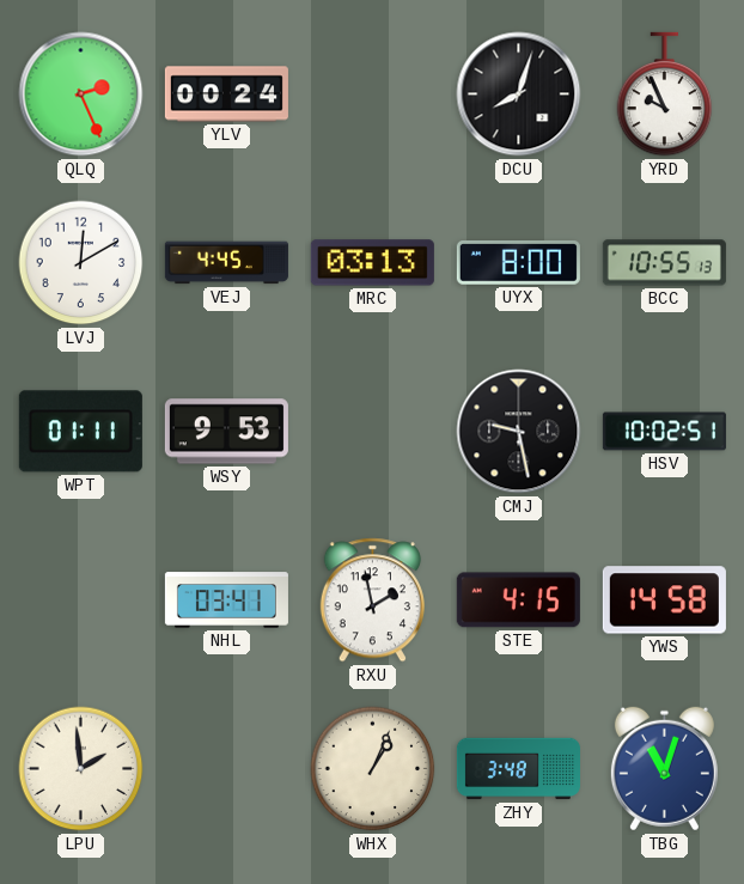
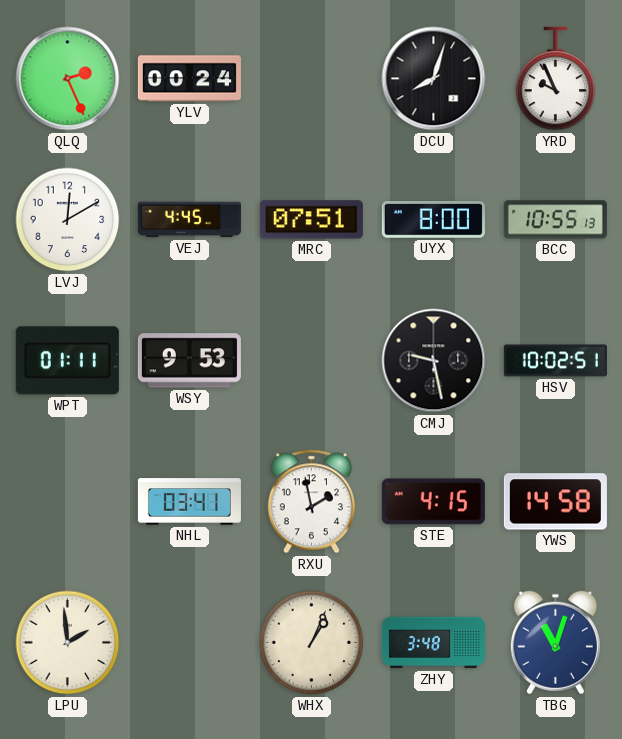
MRC: 03:13 -> 07:51
